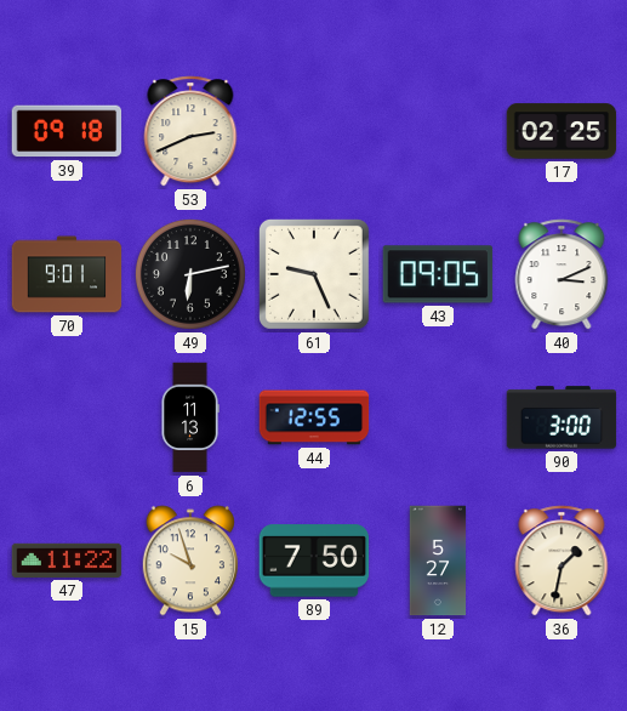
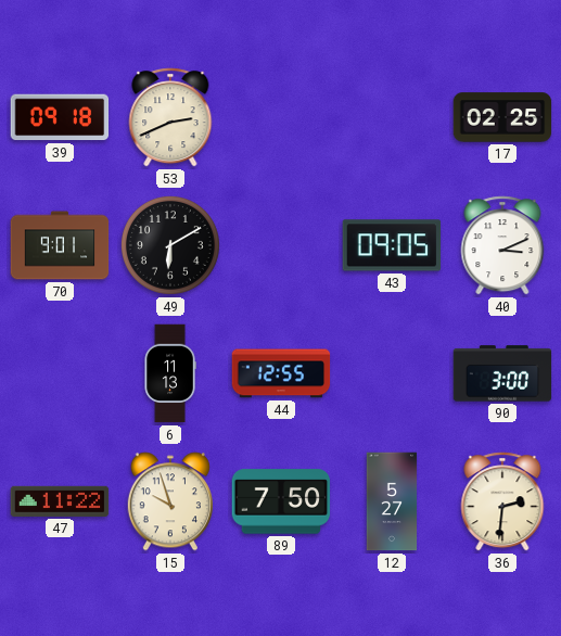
49: 6:13 -> 6:10
61: 9:26 -> none
36: 1:32 -> 2:31
